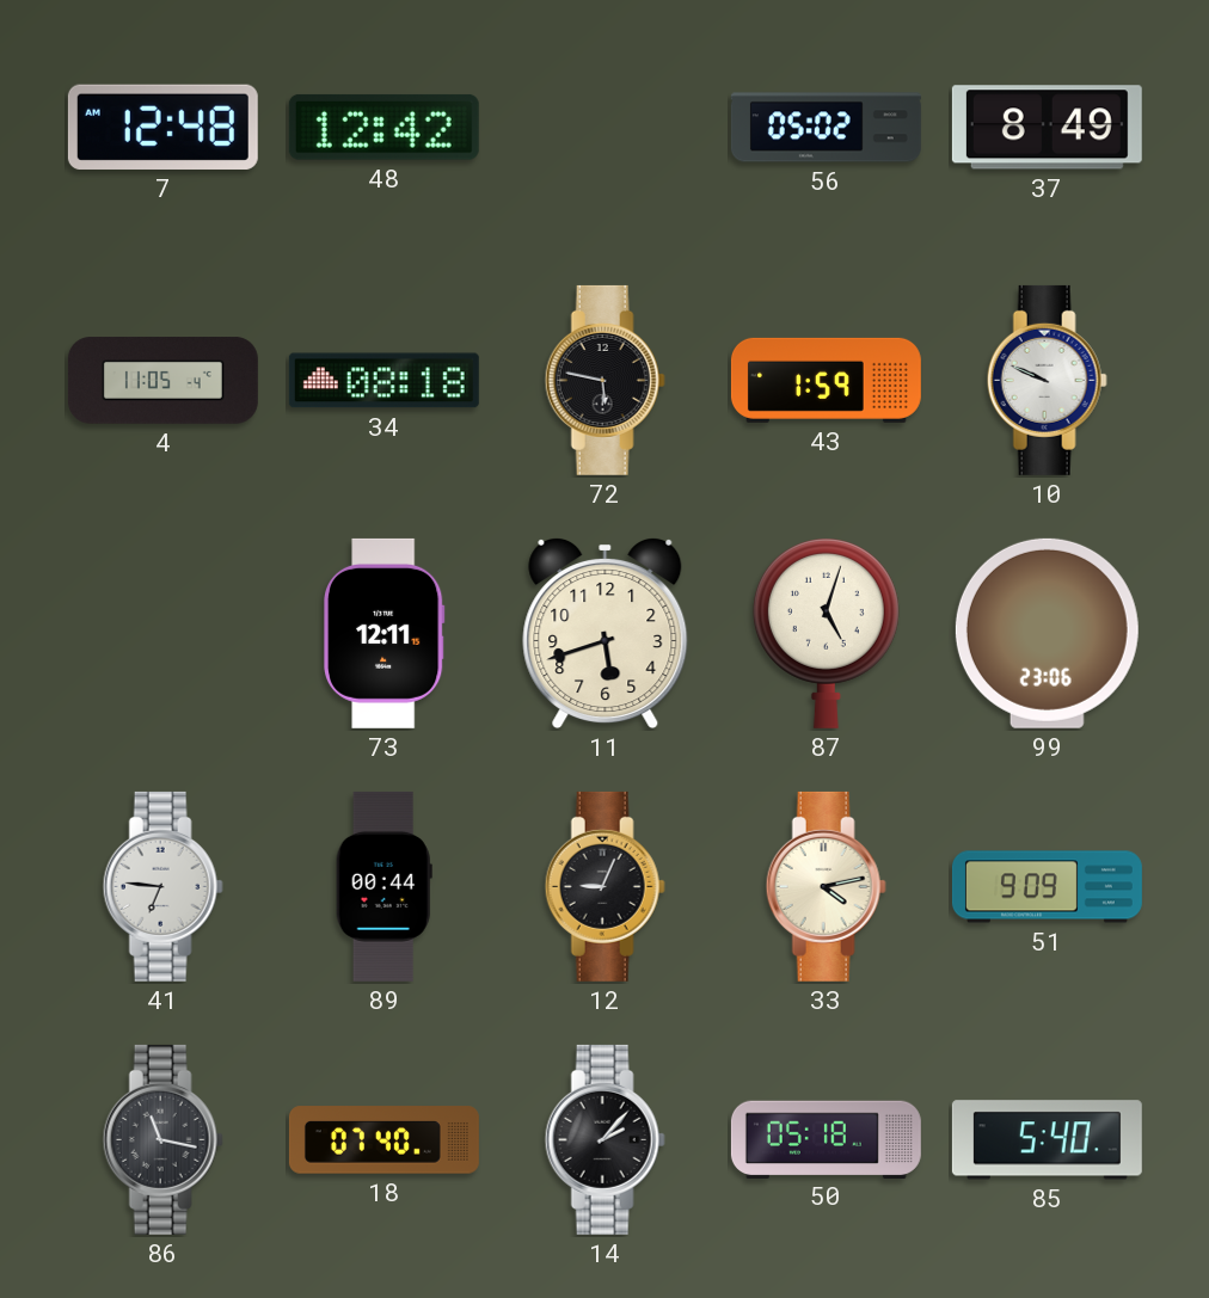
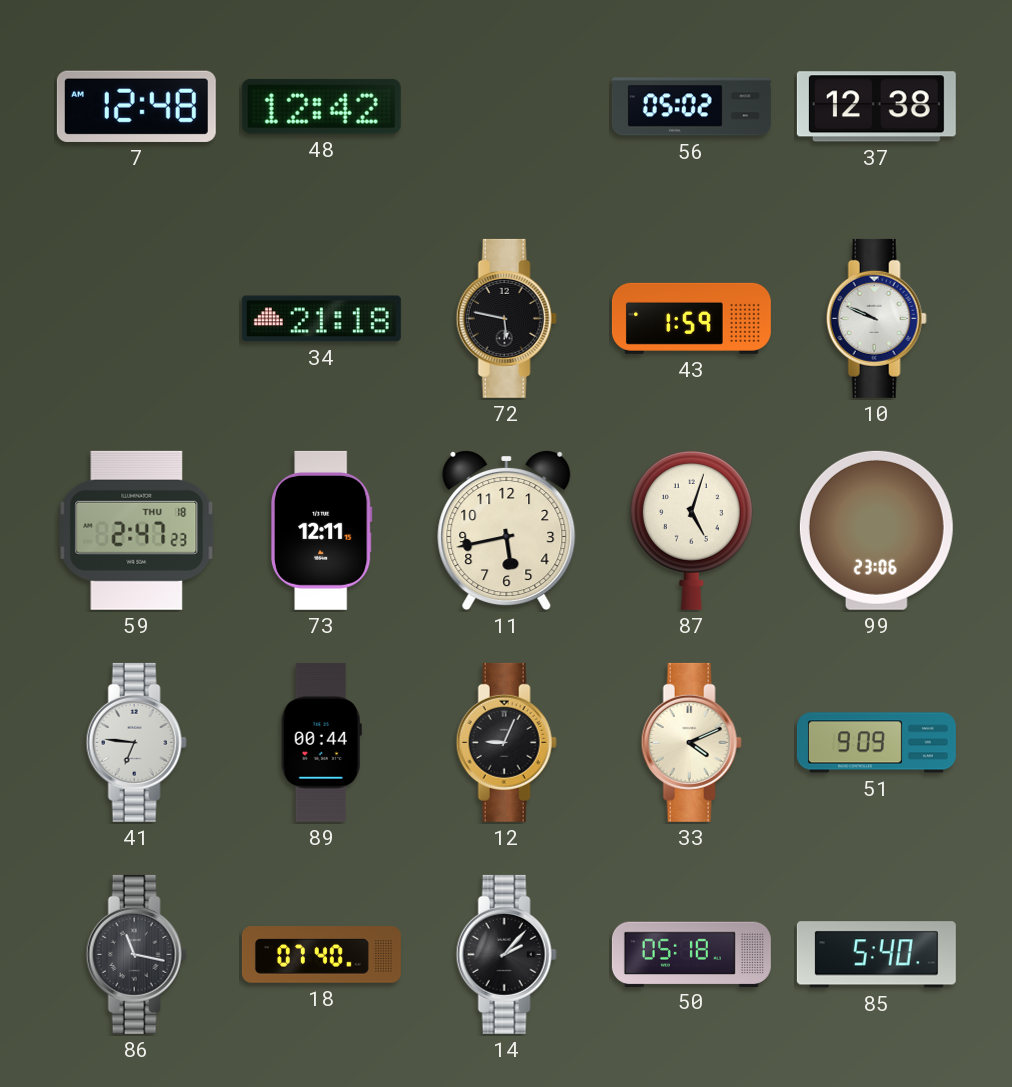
37: 8:49 -> 12:38
4: 11:05 -> none
34: 08:18 -> 21:18
59: none -> 2:47
11: 5:42 -> 5:43
33: 4:13 -> 4:11
